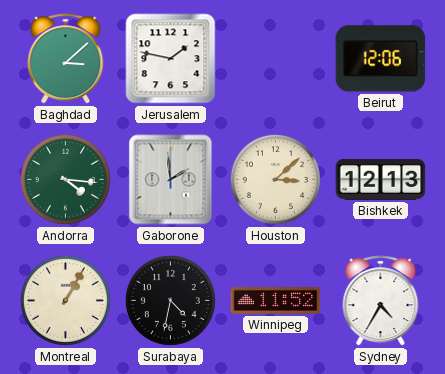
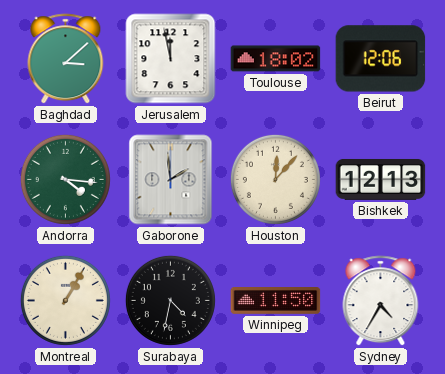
Jerusalem: 1:47 -> 11:58
Toulouse: none -> 18:02
Houston: 3:08 -> 12:07
Winnipeg: 11:52 -> 11:50
